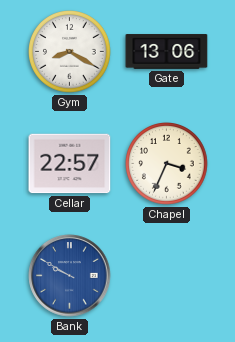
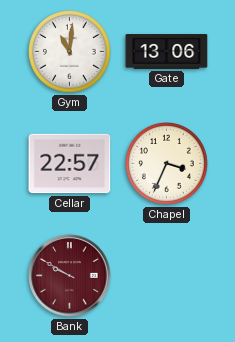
Gym: 8:20 -> 11:01
Bank dial: blue -> burgundy
